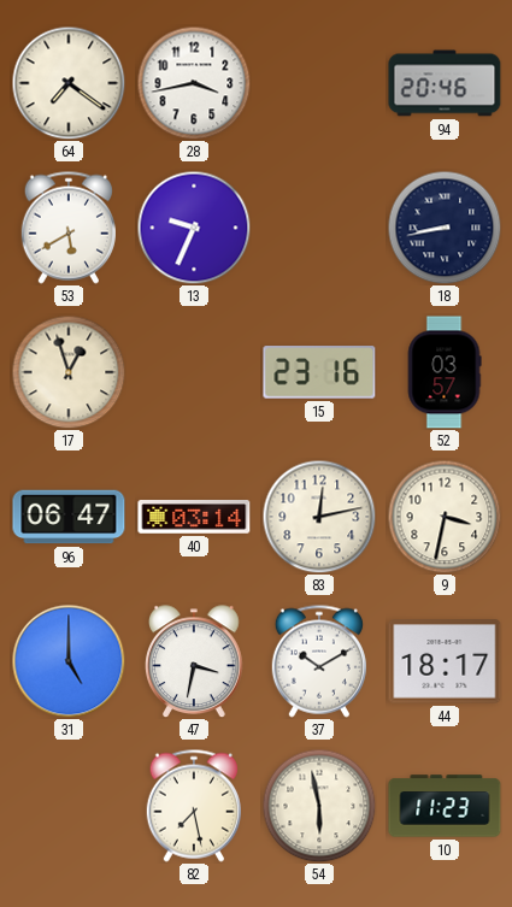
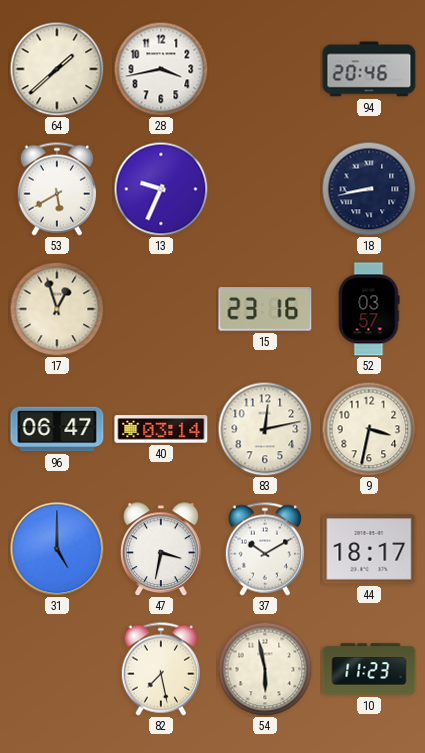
64: 7:21 -> 1:38
